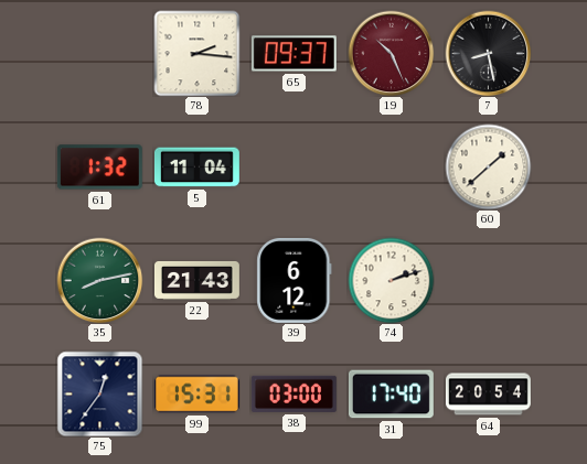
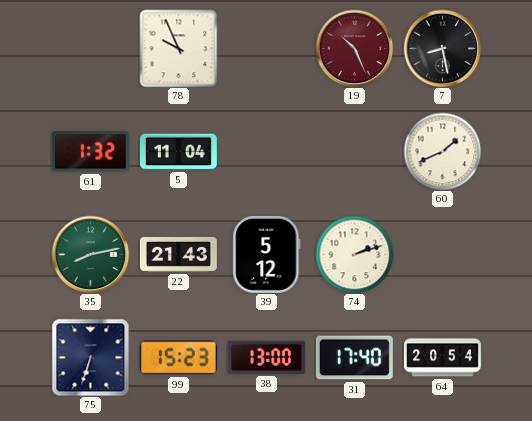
78: 2:16 -> 9:56
65: 09:37 -> none
60: 1:38 -> 1:41
39: 6:12 -> 5:12
75: 12:36 -> 6:33
99: 15:31 -> 15:23
38: 03:00 -> 13:00
